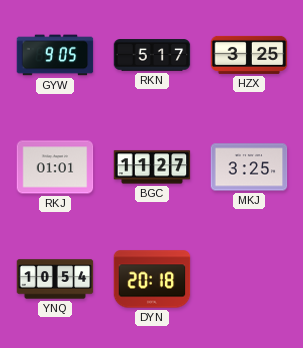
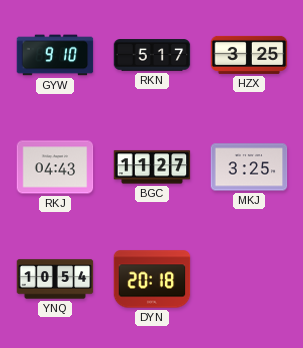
GYW: 9:05 -> 9:10
RKJ: 01:01 -> 04:43
